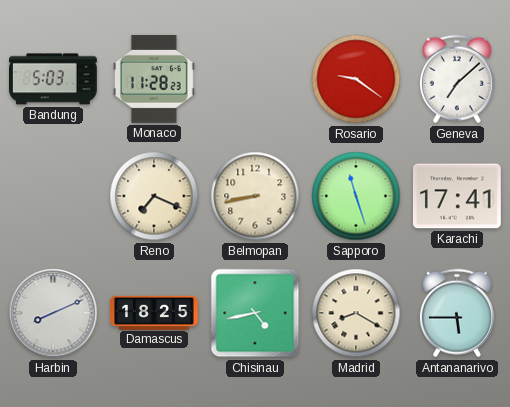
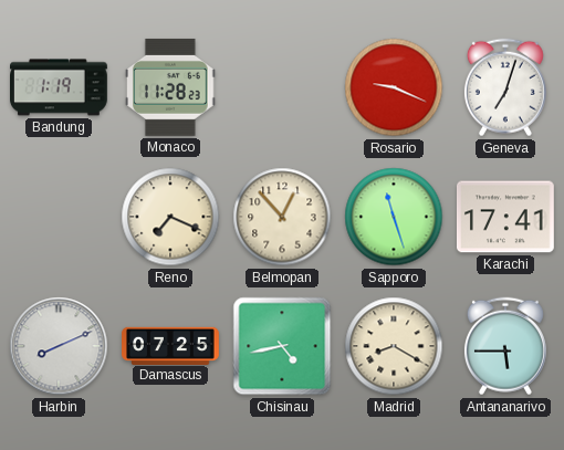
Bandung: 5:03 -> 1:19
Rosario: 9:21 -> 9:19
Geneva: 7:08 -> 7:03
Belmopan: 8:43 -> 12:53
Damascus: 18:25 -> 07:25
